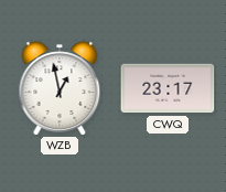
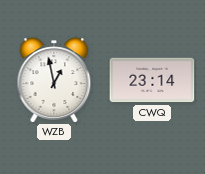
CWQ: 23:17 -> 23:14
